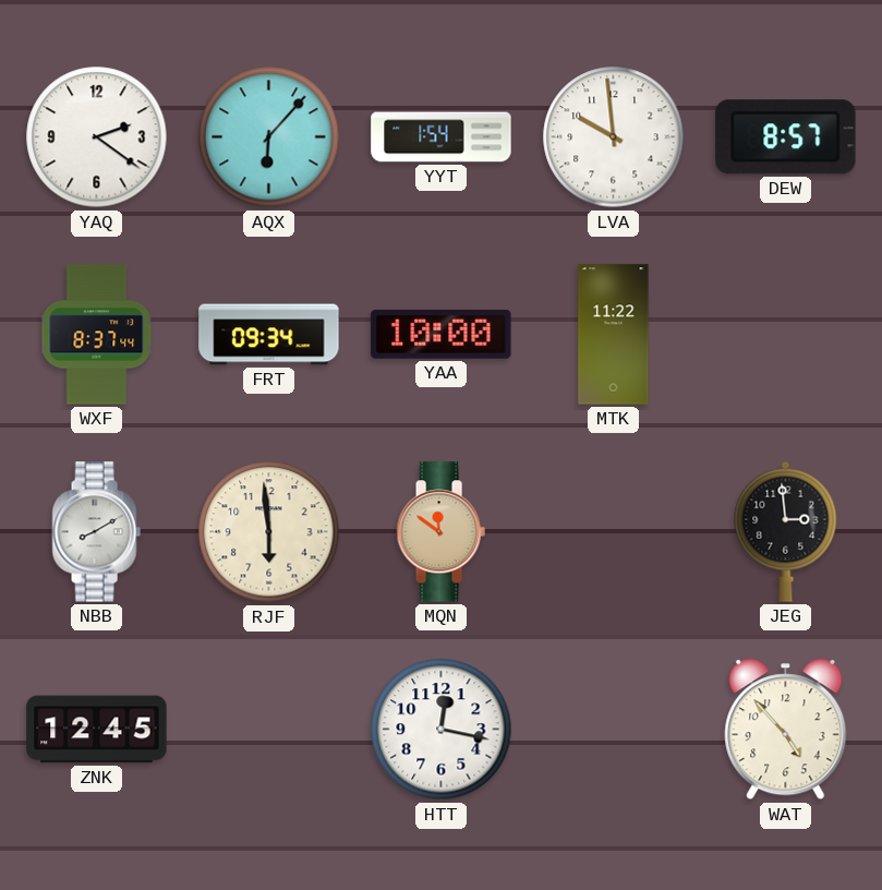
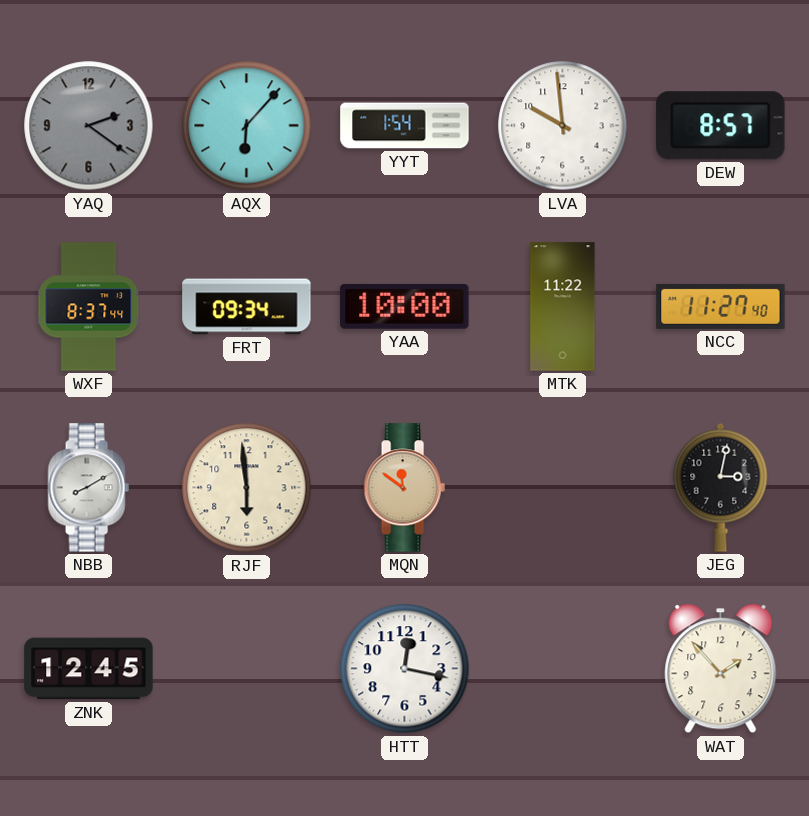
YAQ dial: white -> grey
NCC: none -> 11:27
JEG: 2:59 -> 3:02
WAT: 4:53 -> 1:53
